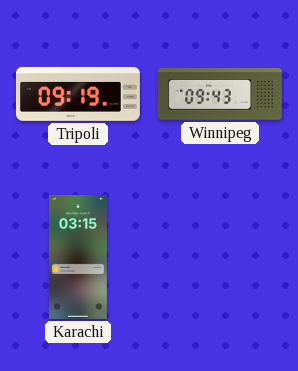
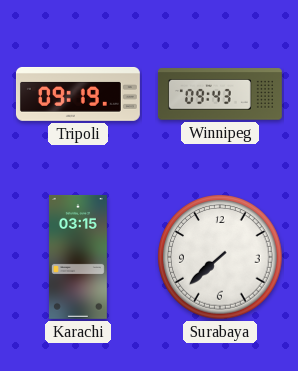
Surabaya: none -> 7:38
